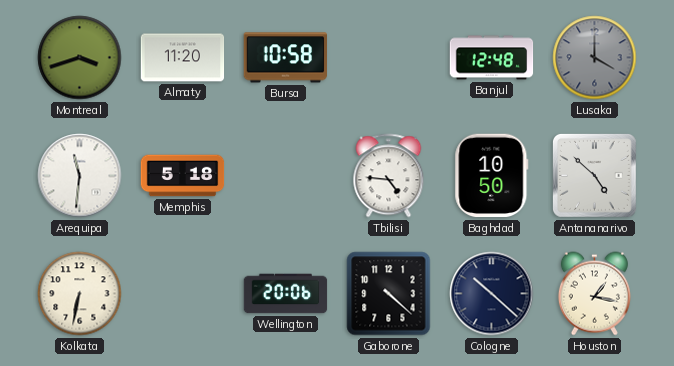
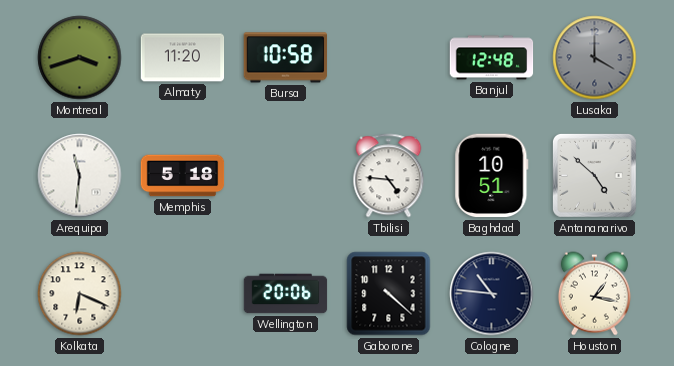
Baghdad: 10:50 -> 10:51
Kolkata: 6:32 -> 6:19
Cologne: 10:22 -> 10:46
